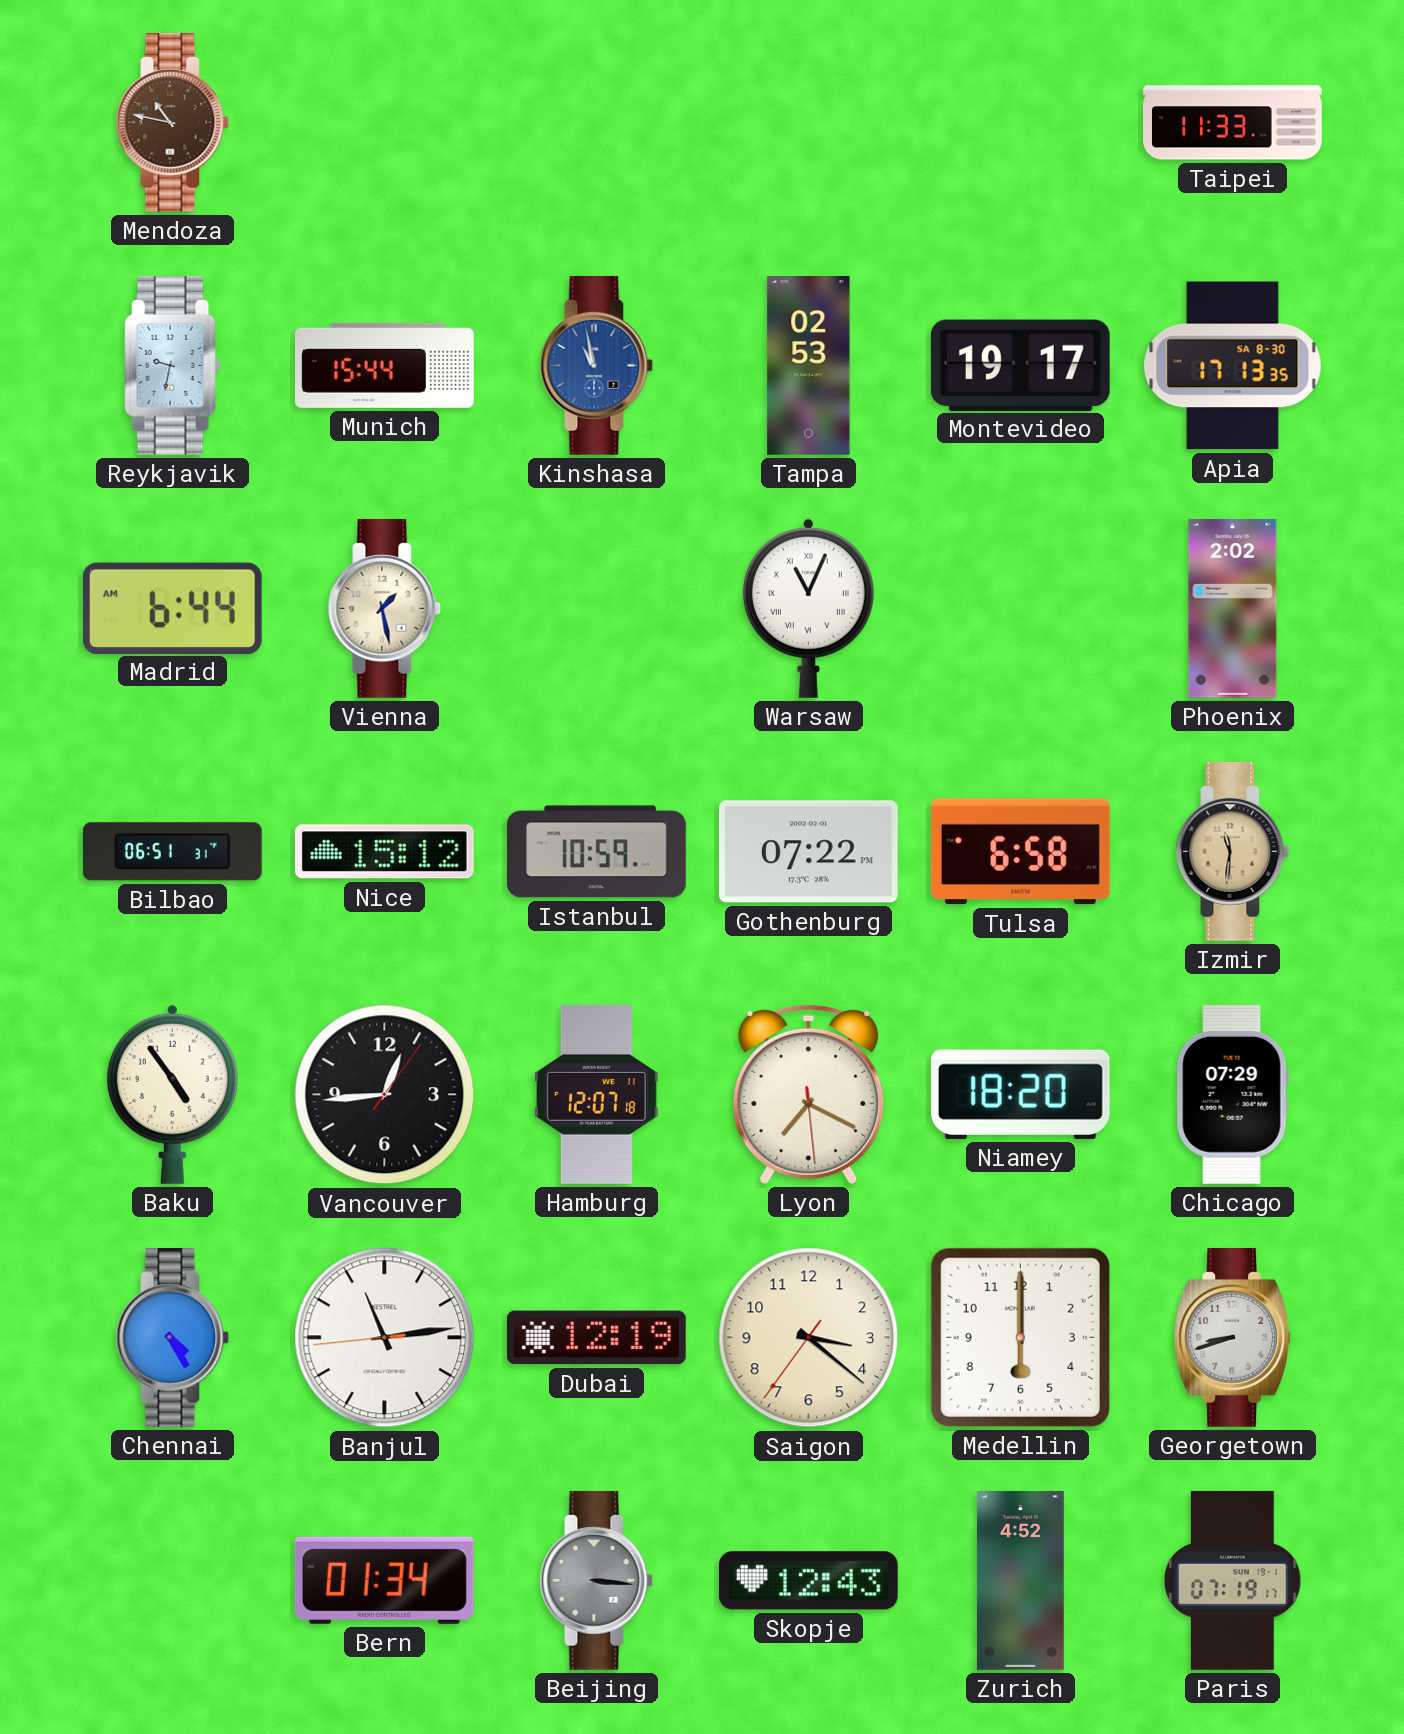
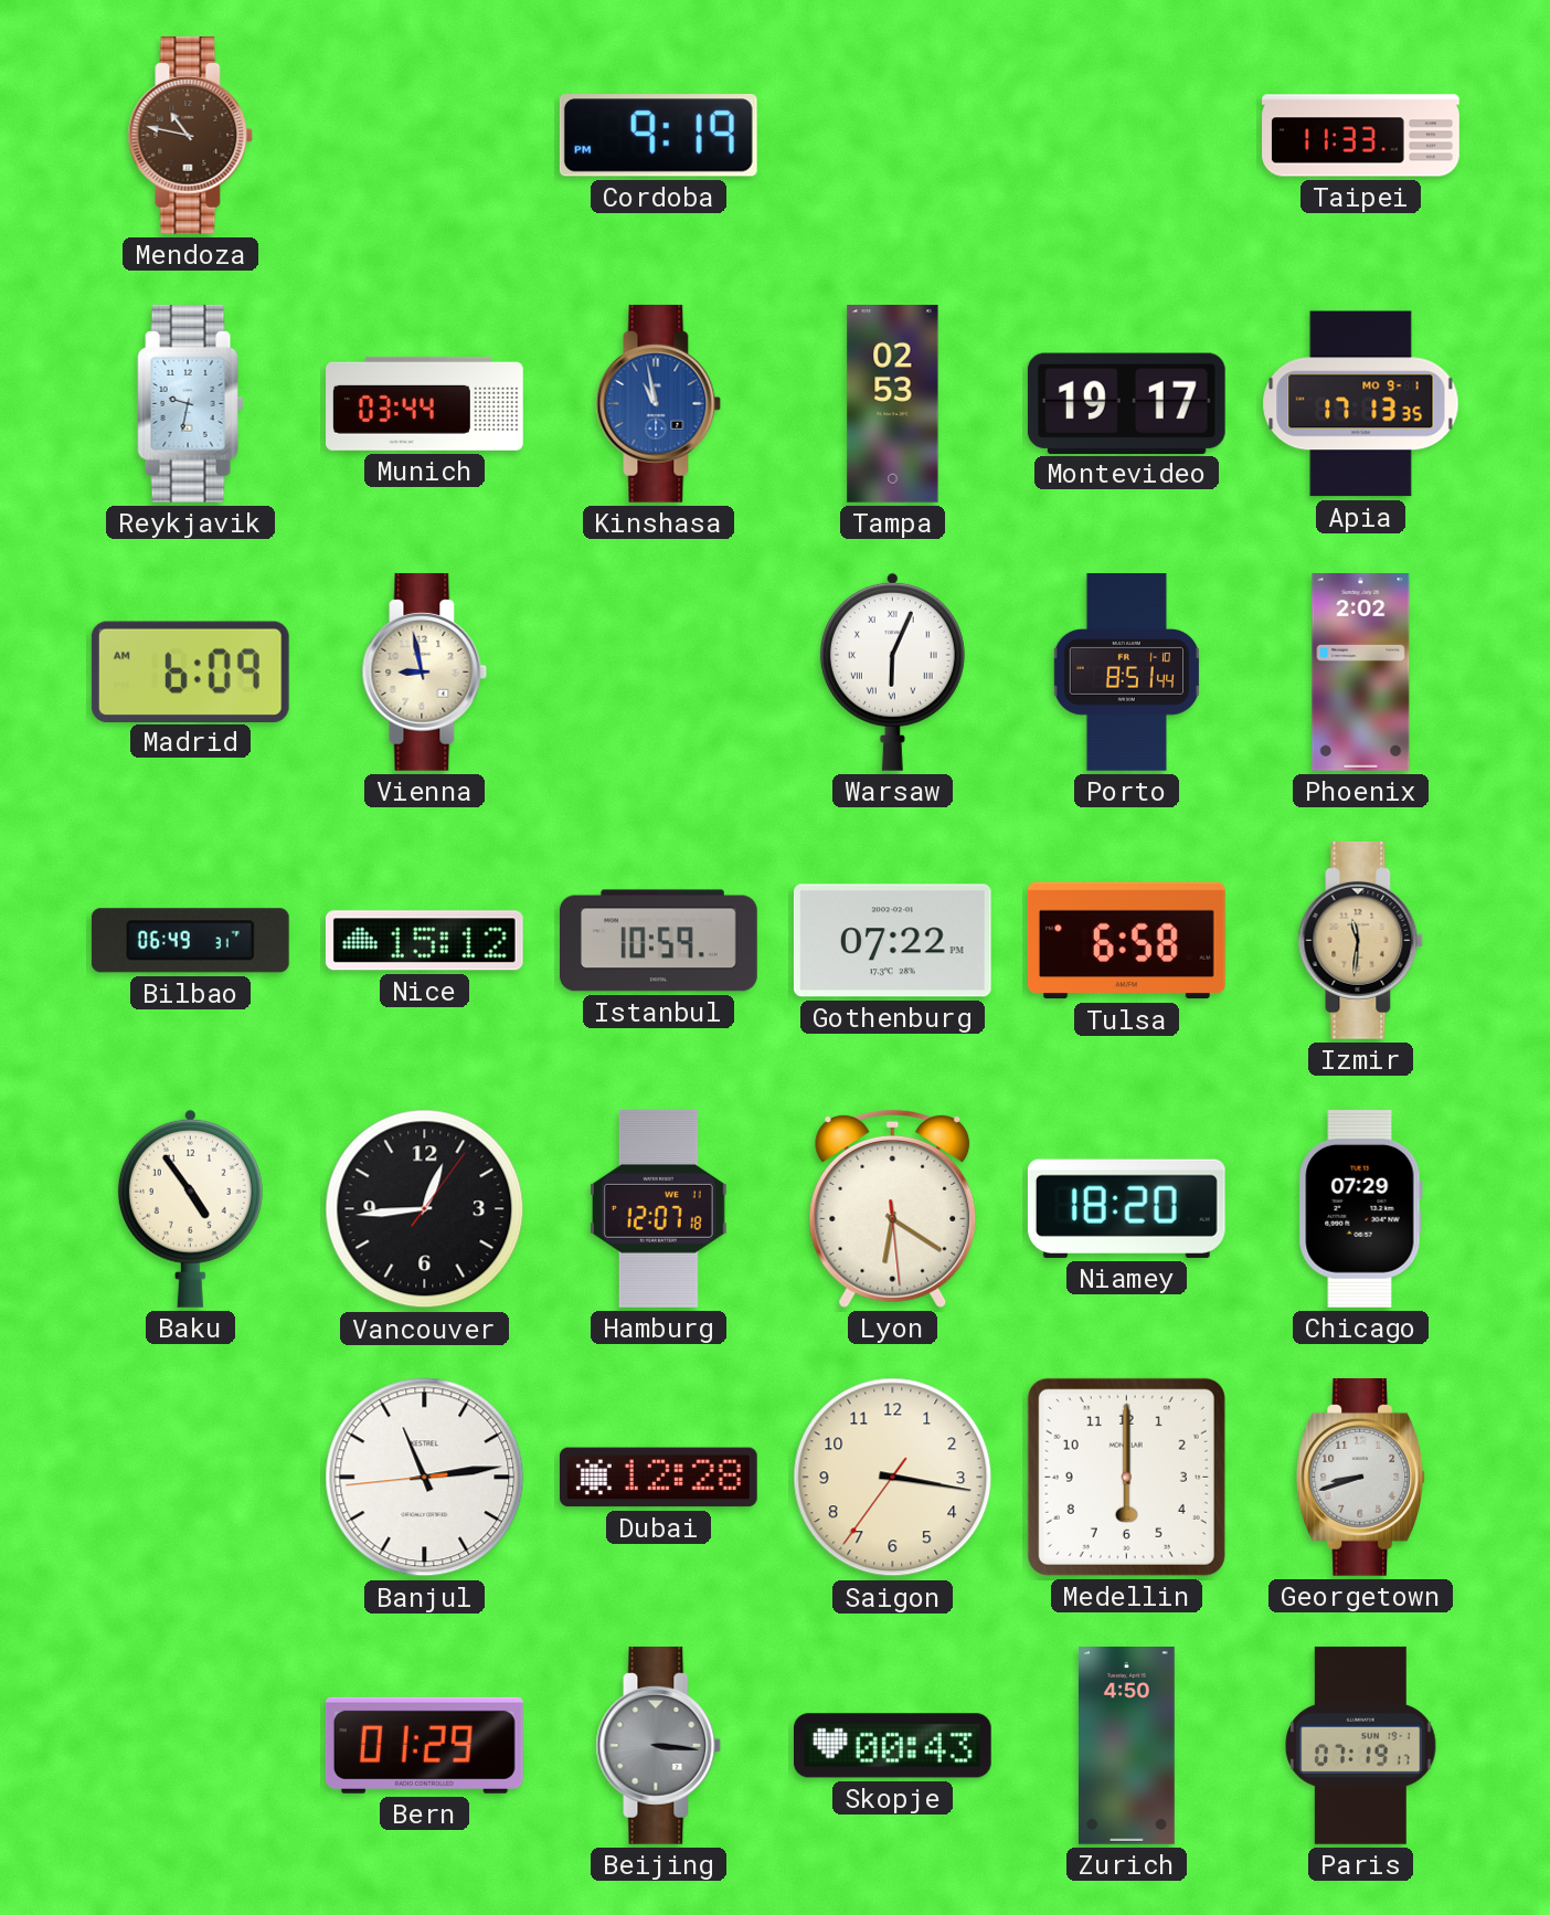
Cordoba: none -> 9:19
Munich: 15:44 -> 03:44
Apia date: SA 8-30 -> MO 9-1
Madrid: 6:44 -> 6:09
Vienna: 1:28 -> 8:58
Warsaw: 11:04 -> 6:04
Porto: none -> 8:51
Bilbao: 06:51 -> 06:49
Lyon: 7:19 -> 6:20
Chennai: 4:25 -> none
Dubai: 12:19 -> 12:28
Saigon: 3:21 -> 3:16
Bern: 01:34 -> 01:29
Skopje: 12:43 -> 00:43
Zurich: 4:52 -> 4:50
